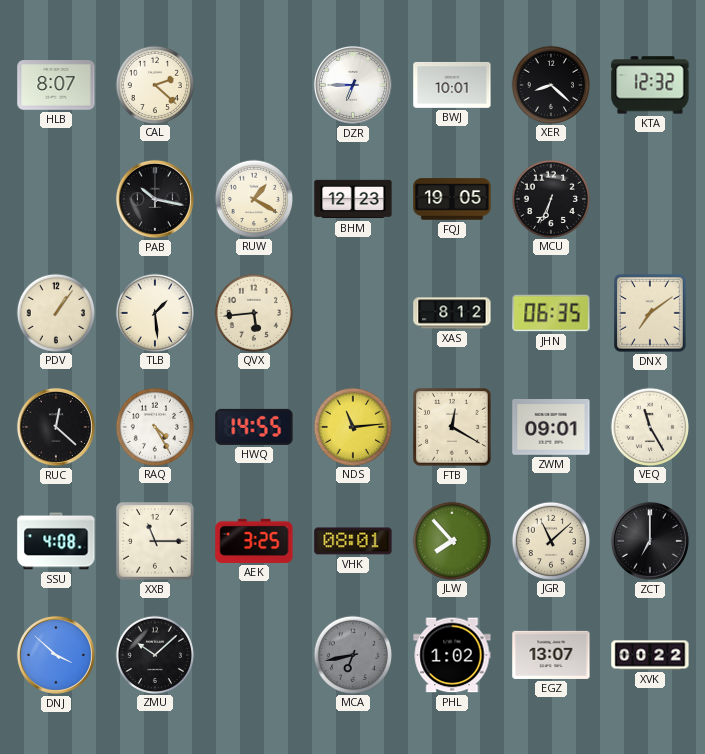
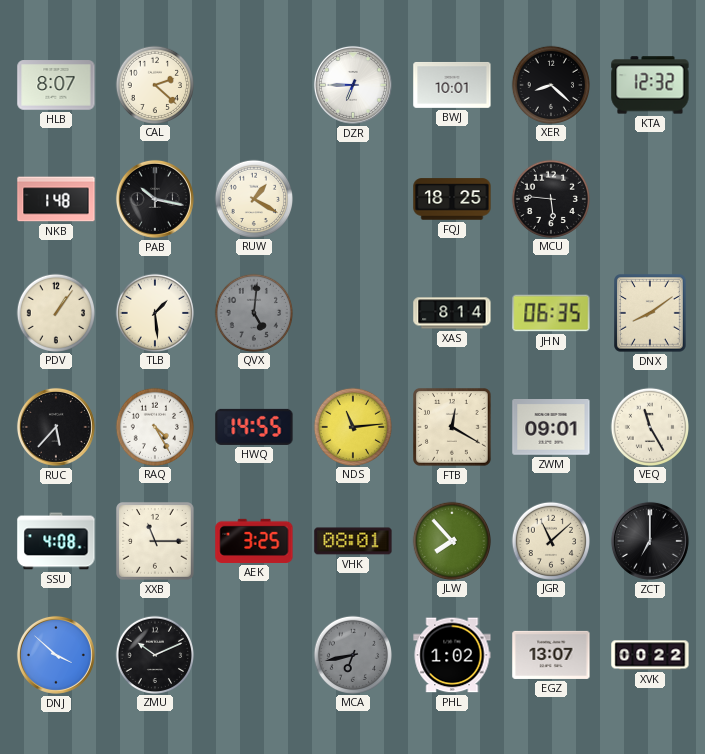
NKB: none -> 1:48
BHM: 12:23 -> none
FQJ: 19:05 -> 18:25
MCU: 6:34 -> 5:46
QVX: 5:44 -> 5:01
QVX dial: cream -> grey
XAS: 8:12 -> 8:14
DNX: 7:09 -> 8:09
RUC: 12:22 -> 5:37
ZMU: 10:08 -> 10:11
